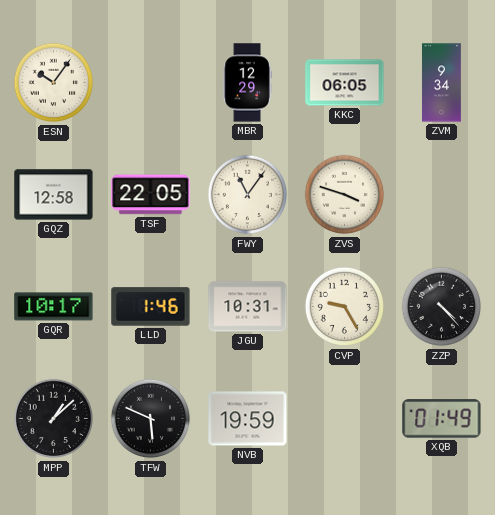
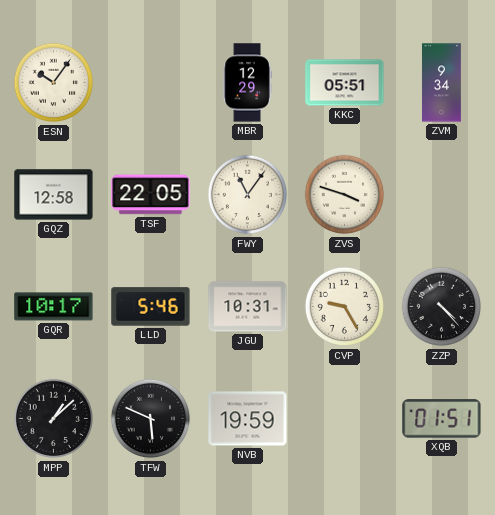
KKC: 06:05 -> 05:51
LLD: 1:46 -> 5:46
XQB: 01:49 -> 01:51
